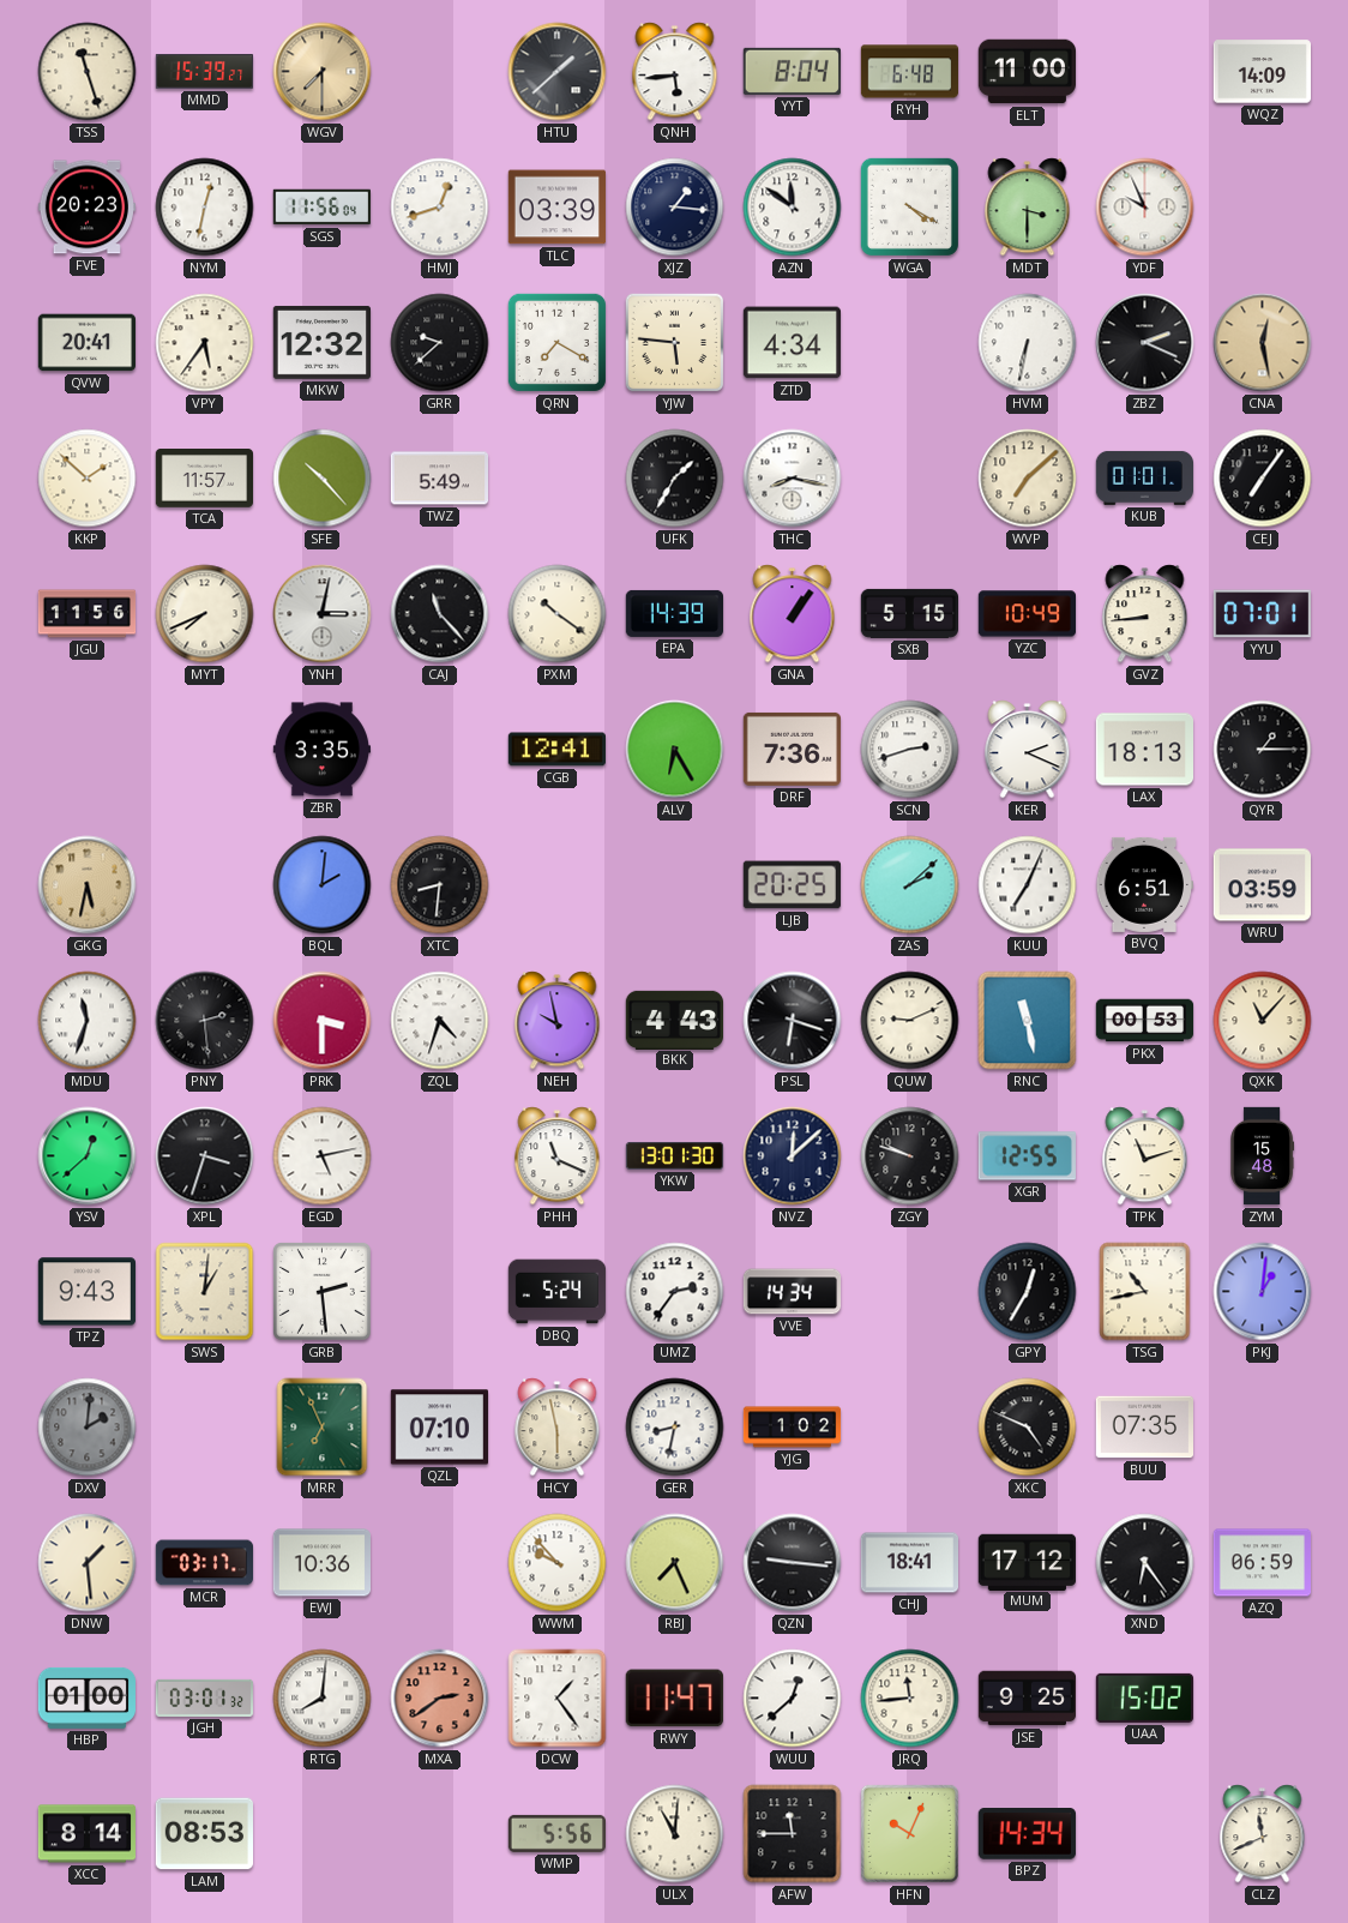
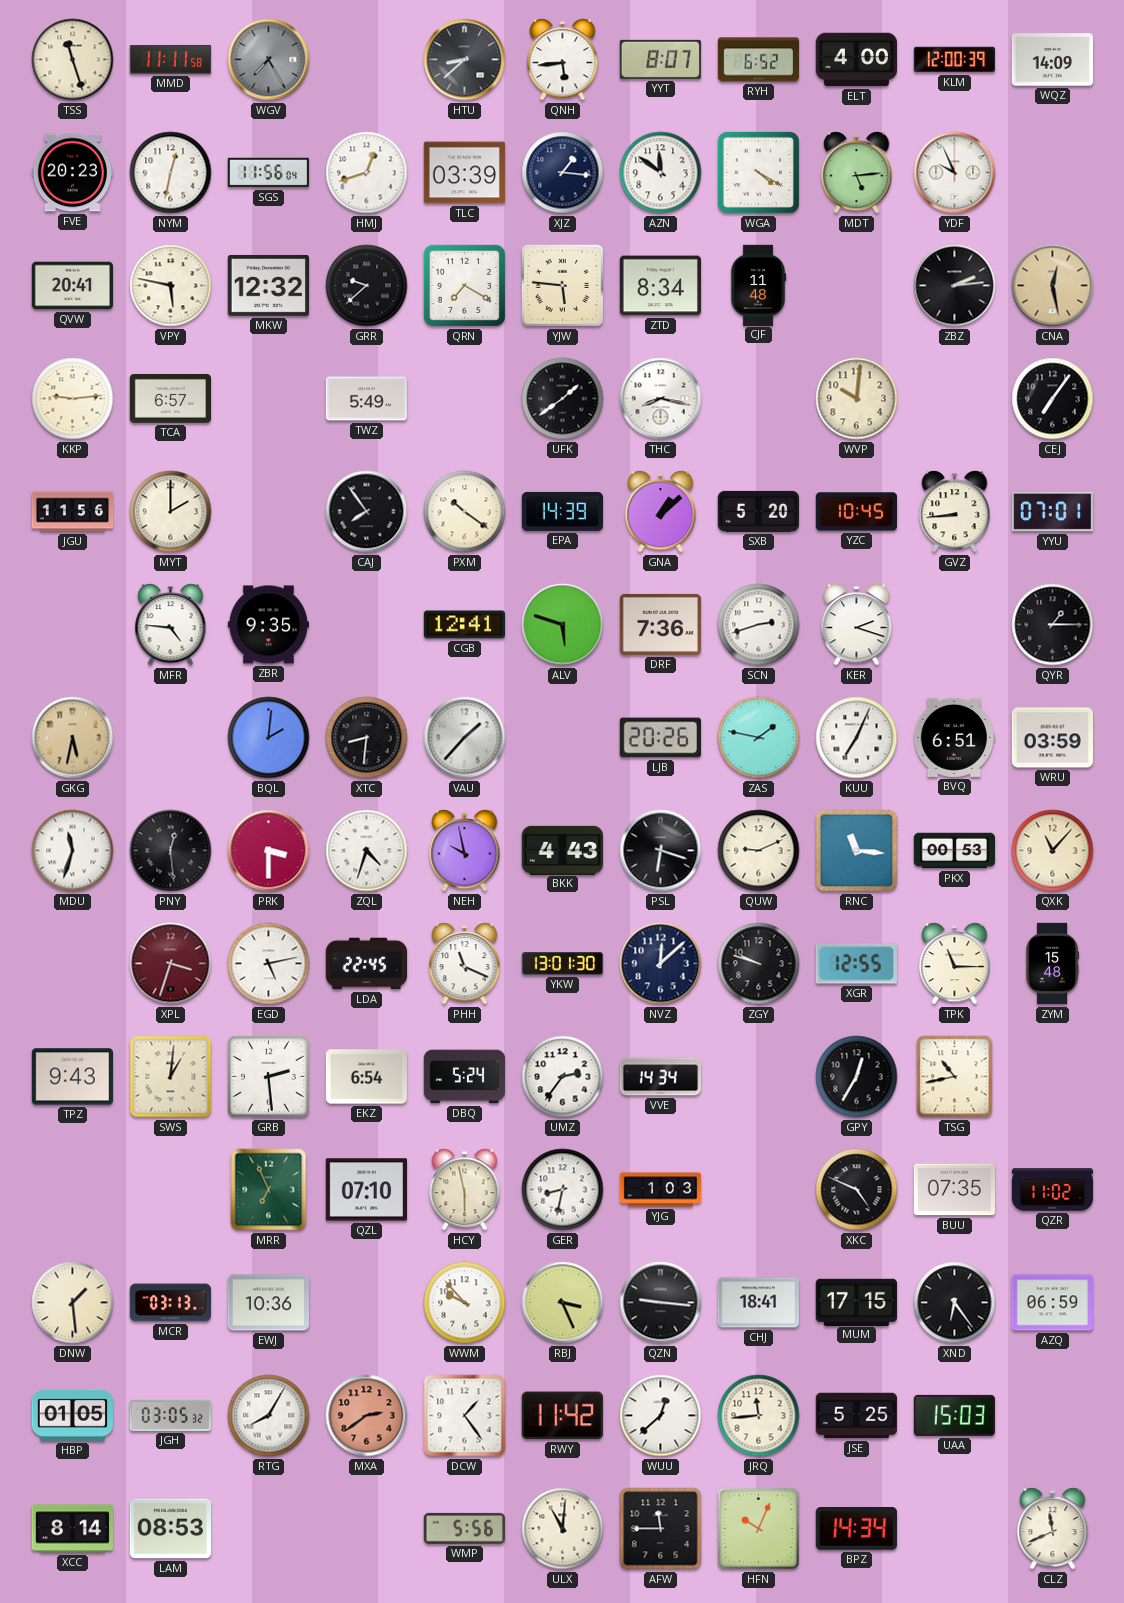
MMD: 15:39 -> 11:11
WGV: 7:30 -> 7:25
WGV dial: champagne -> grey
HTU: 1:38 -> 8:38
YYT: 8:04 -> 8:07
RYH: 6:48 -> 6:52
ELT: 11:00 -> 4:00
KLM: none -> 12:00
MDT: 3:30 -> 5:14
VPY: 5:36 -> 5:47
ZTD: 4:34 -> 8:34
CJF: none -> 11:48
HVM: 6:32 -> none
ZBZ: 2:19 -> 2:14
KKP: 1:52 -> 9:14
TCA: 11:57 -> 6:57
SFE: 10:23 -> none
UFK: 1:35 -> 1:39
WVP: 7:08 -> 10:01
KUB: 01:01 -> none
MYT: 7:41 -> 2:00
YNH: 3:02 -> none
CAJ: 11:23 -> 7:54
GNA: 1:06 -> 1:08
SXB: 5:15 -> 5:20
YZC: 10:49 -> 10:45
MFR: none -> 4:46
ZBR: 3:35 -> 9:35
ALV: 6:25 -> 5:48
KER: 2:19 -> 2:18
LAX: 18:13 -> none
VAU: none -> 1:37
LJB: 20:25 -> 20:26
ZAS: 2:08 -> 1:47
PNY: 2:29 -> 12:29
RNC: 11:28 -> 11:16
YSV: 12:38 -> none
XPL dial: black -> burgundy
LDA: none -> 22:45
TPK: 11:12 -> 11:15
EKZ: none -> 6:54
PKJ: 1:01 -> none
DXV: 2:01 -> none
YJG: 1:02 -> 1:03
QZR: none -> 11:02
MCR: 03:17 -> 03:13
RBJ: 7:26 -> 3:26
MUM: 17:12 -> 17:15
HBP: 01:00 -> 01:05
JGH: 03:01 -> 03:05
RTG: 8:01 -> 8:05
RWY: 11:47 -> 11:42
JSE: 9:25 -> 5:25
UAA: 15:02 -> 15:03
